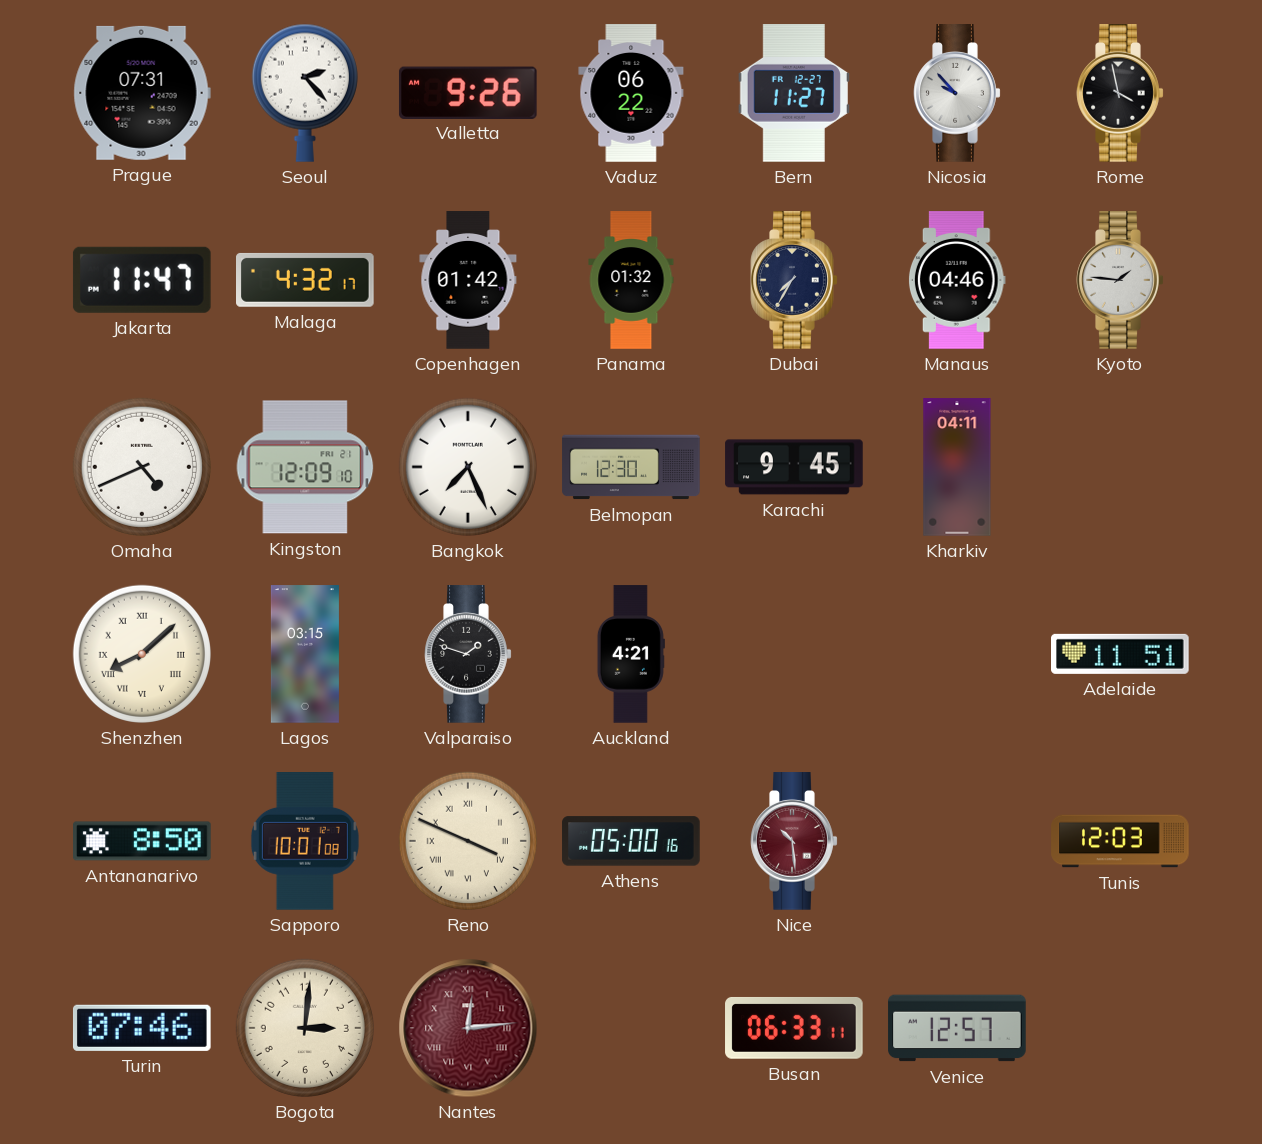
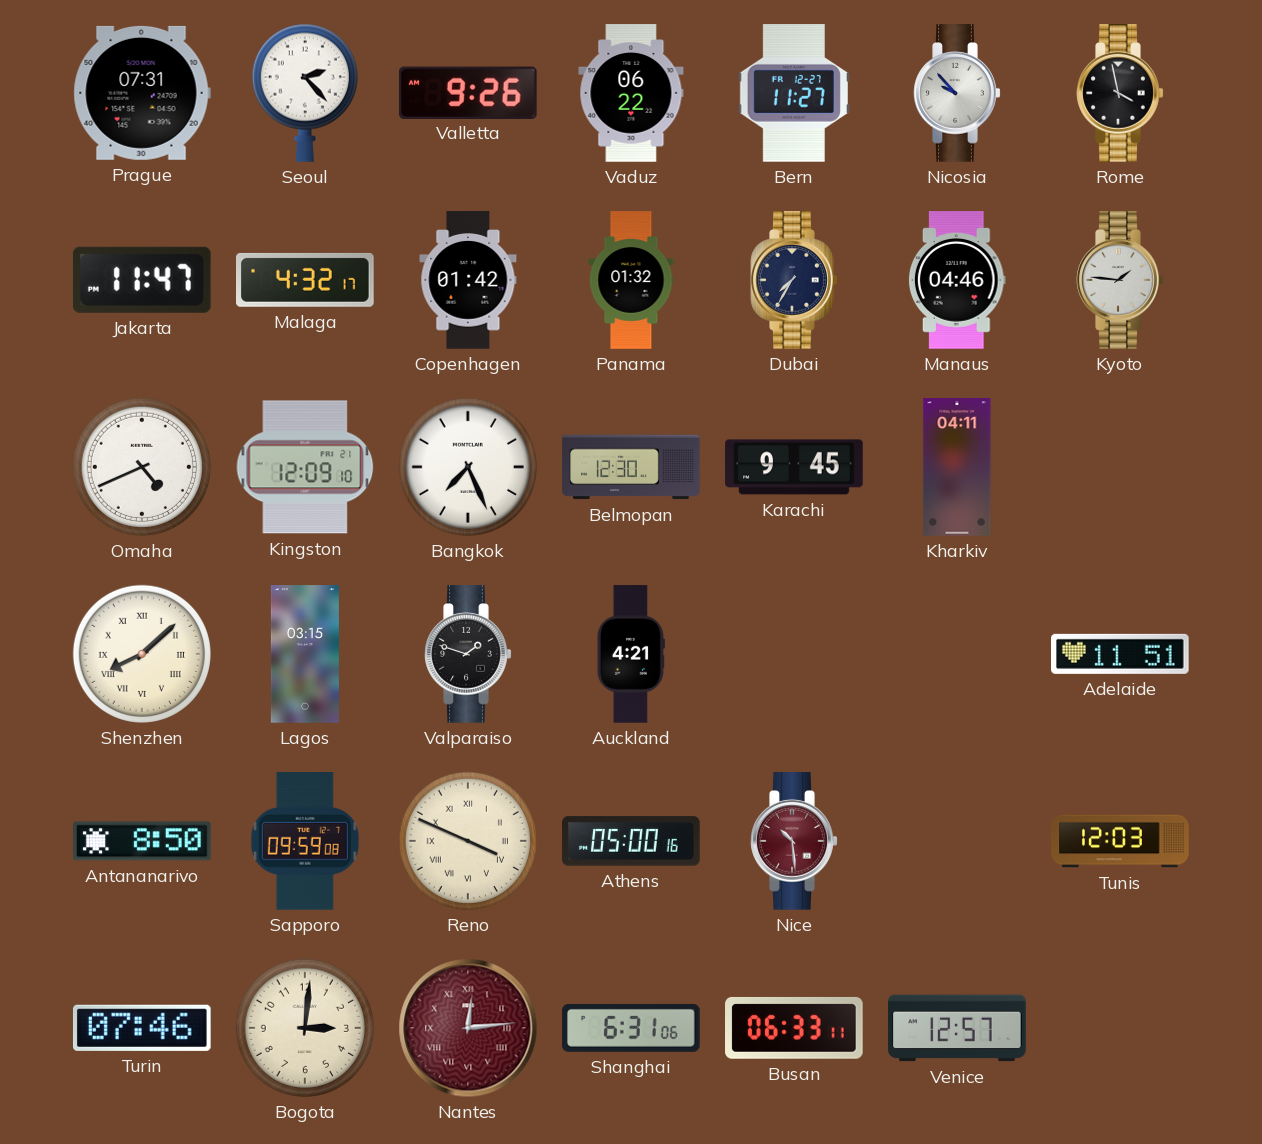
Sapporo: 10:01 -> 09:59
Shanghai: none -> 6:31
